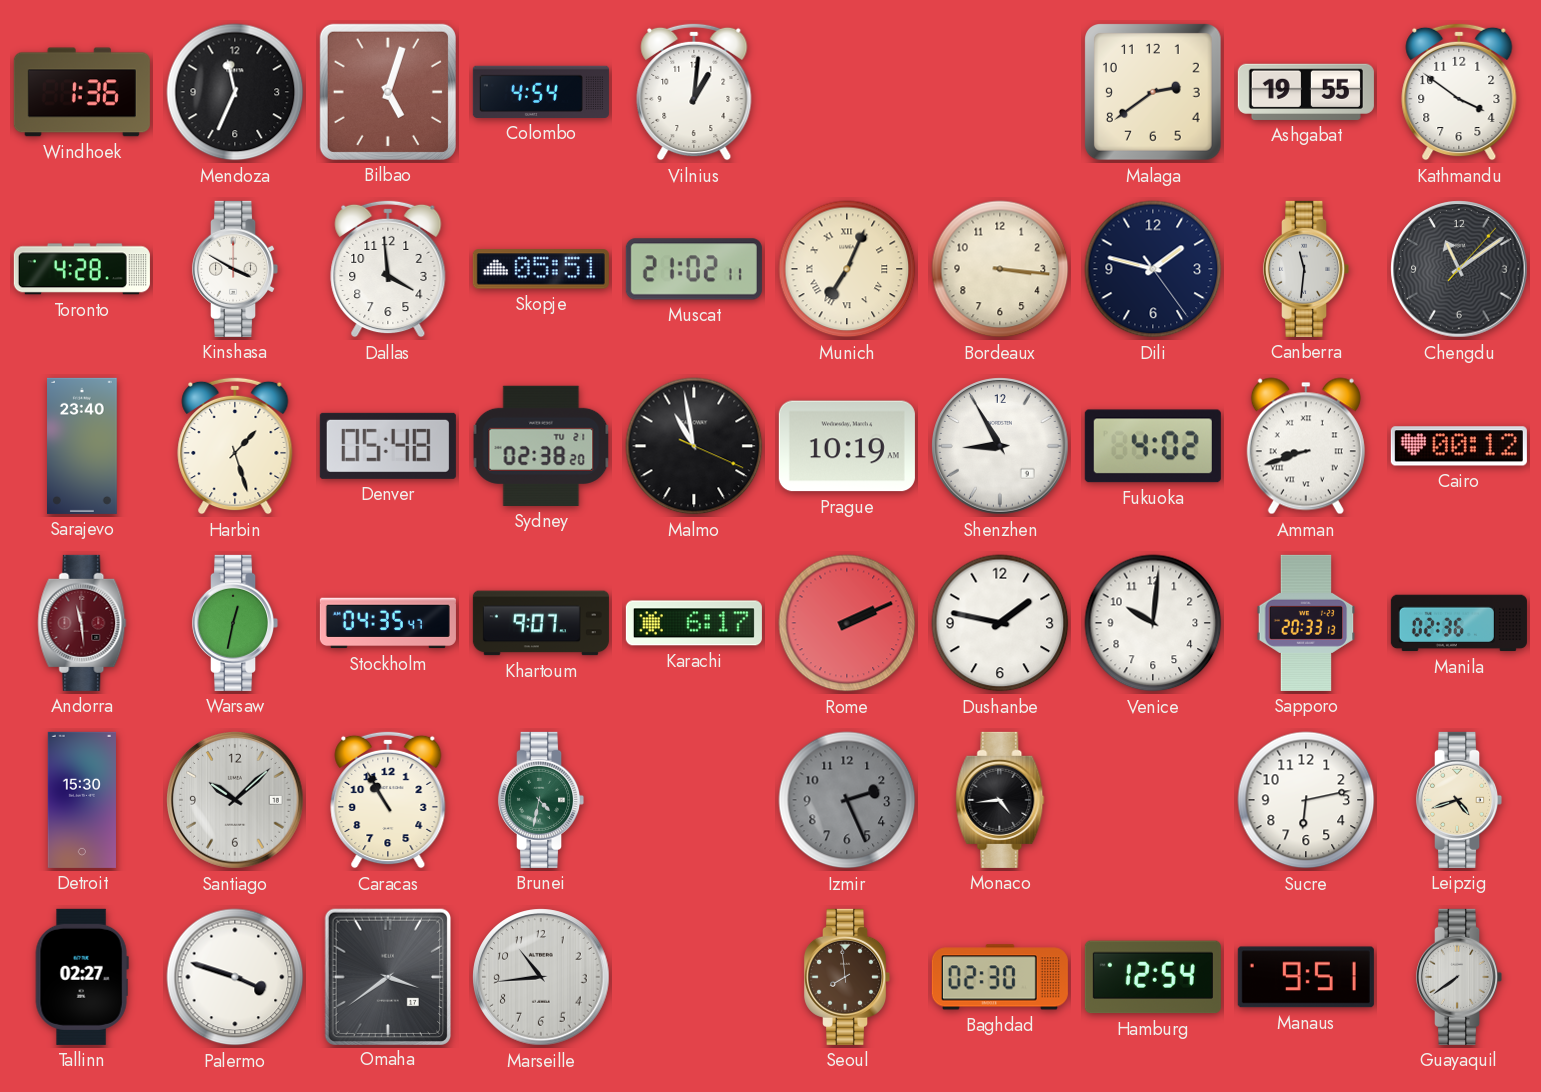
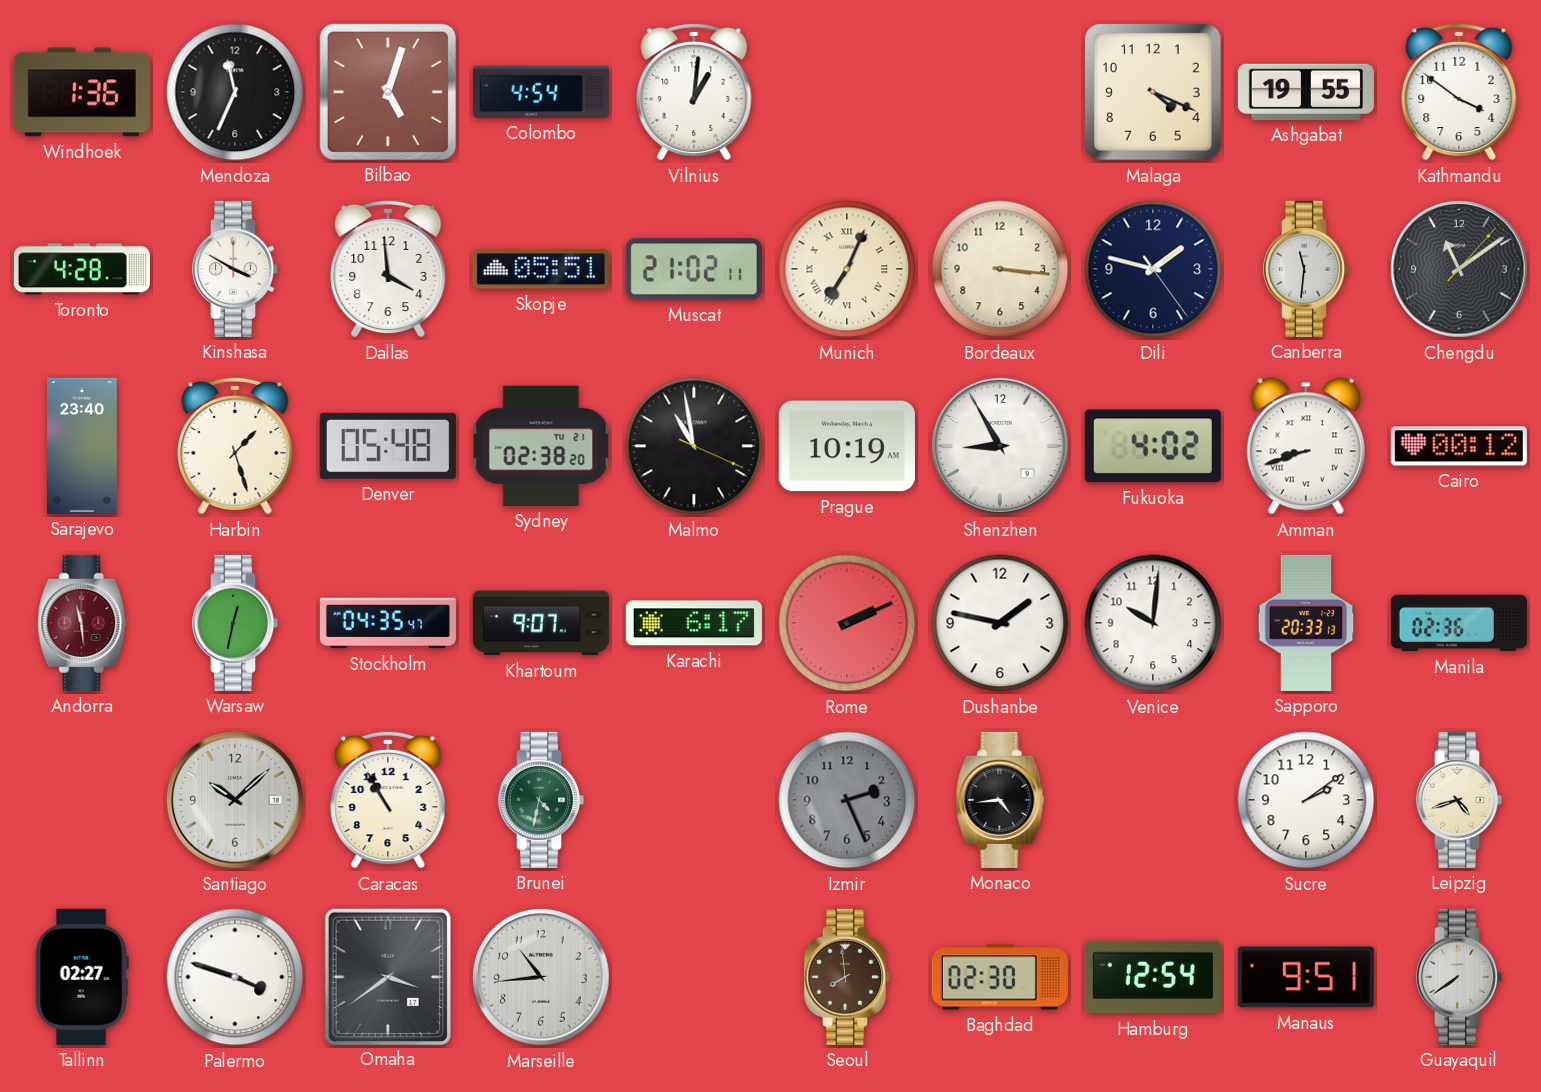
Malaga: 2:39 -> 4:19
Detroit: 15:30 -> none
Sucre: 6:13 -> 2:09
